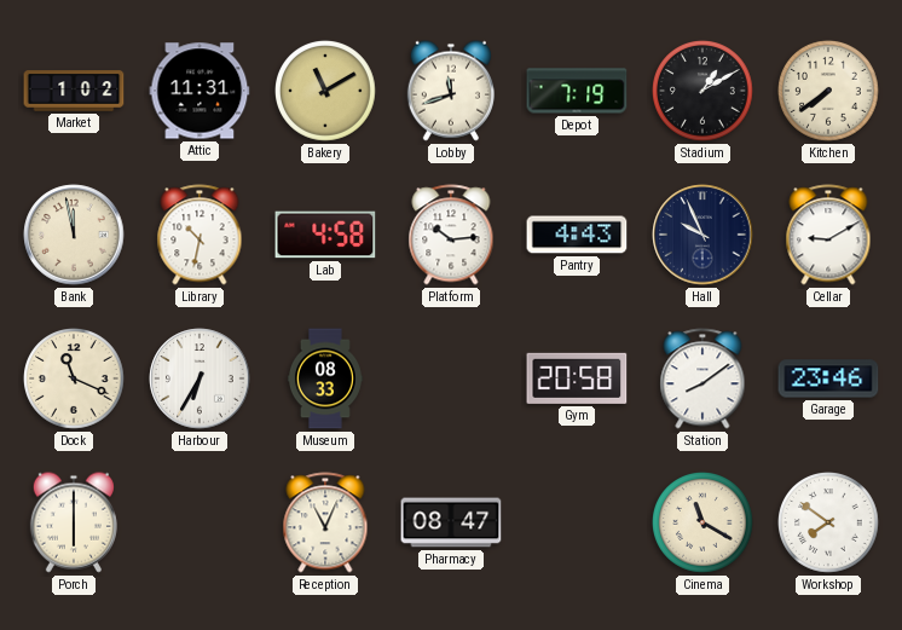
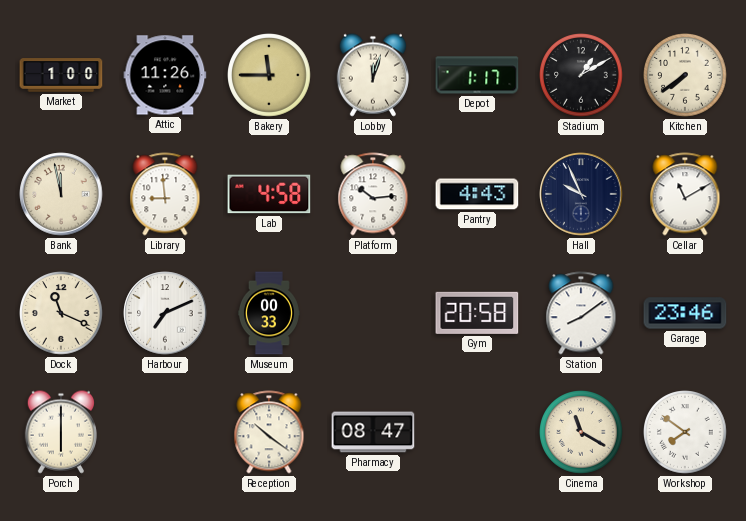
Market: 1:02 -> 1:00
Attic: 11:31 -> 11:26
Bakery: 11:10 -> 11:45
Lobby: 11:42 -> 12:03
Depot: 7:19 -> 1:17
Library: 10:32 -> 8:59
Cellar: 9:10 -> 11:10
Harbour: 6:35 -> 7:11
Museum: 08:33 -> 00:33
Reception: 11:04 -> 10:21
